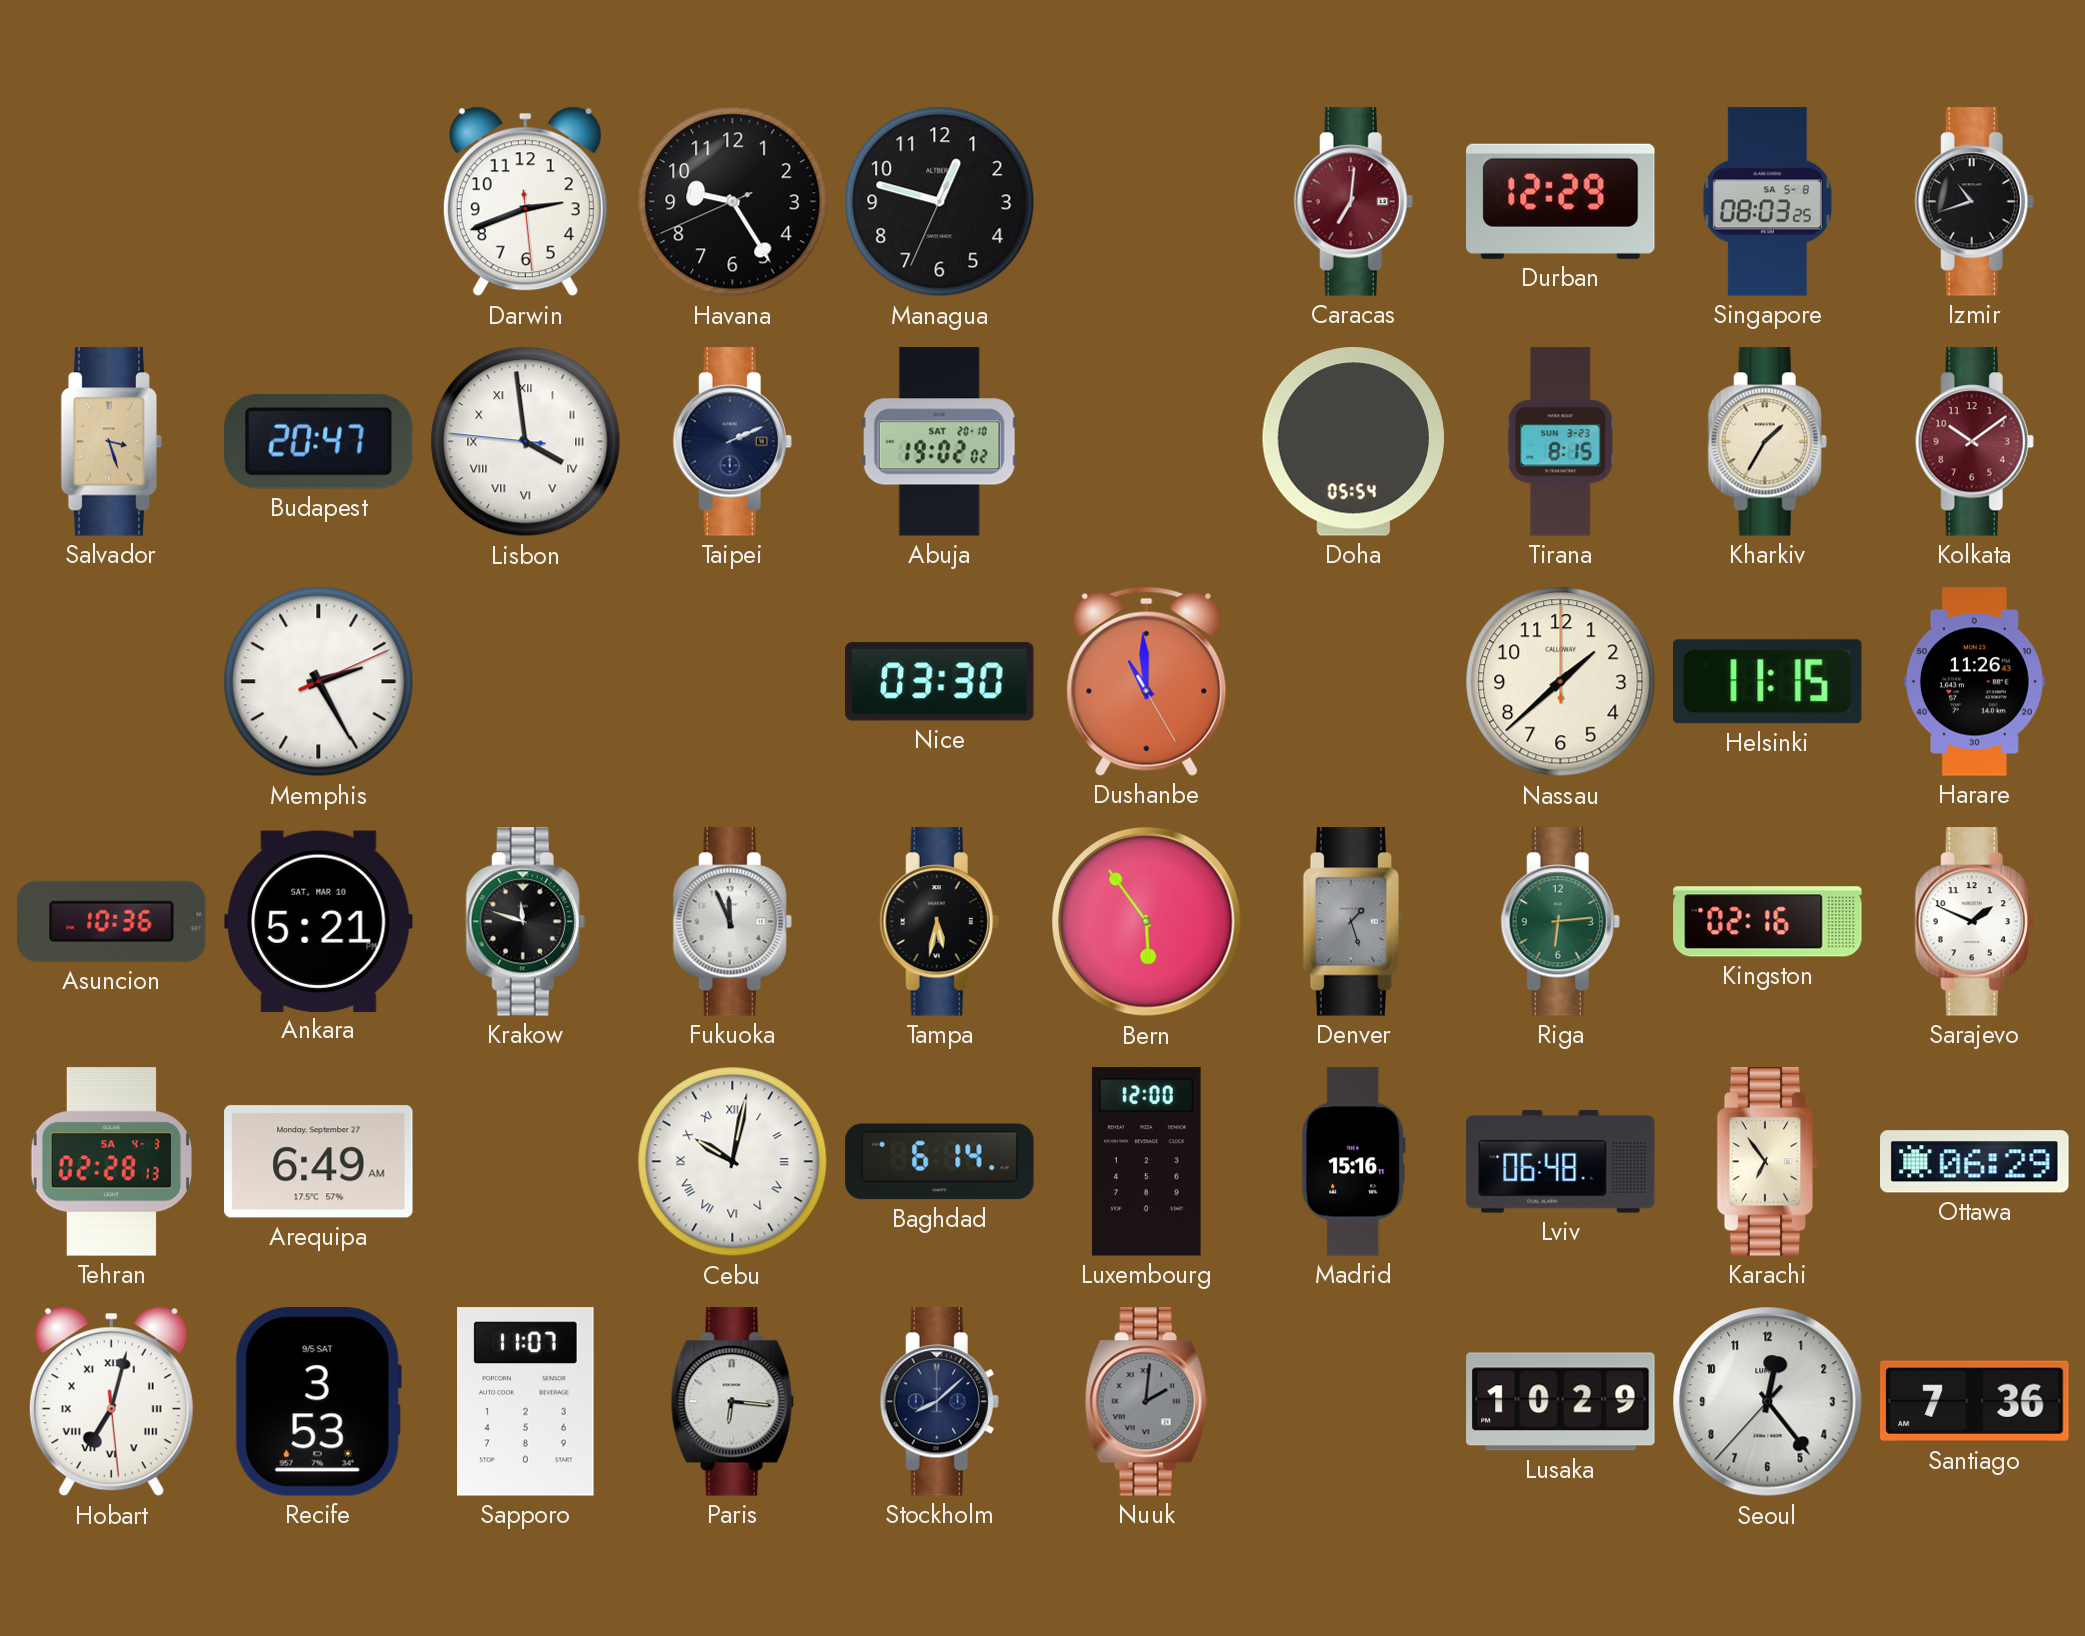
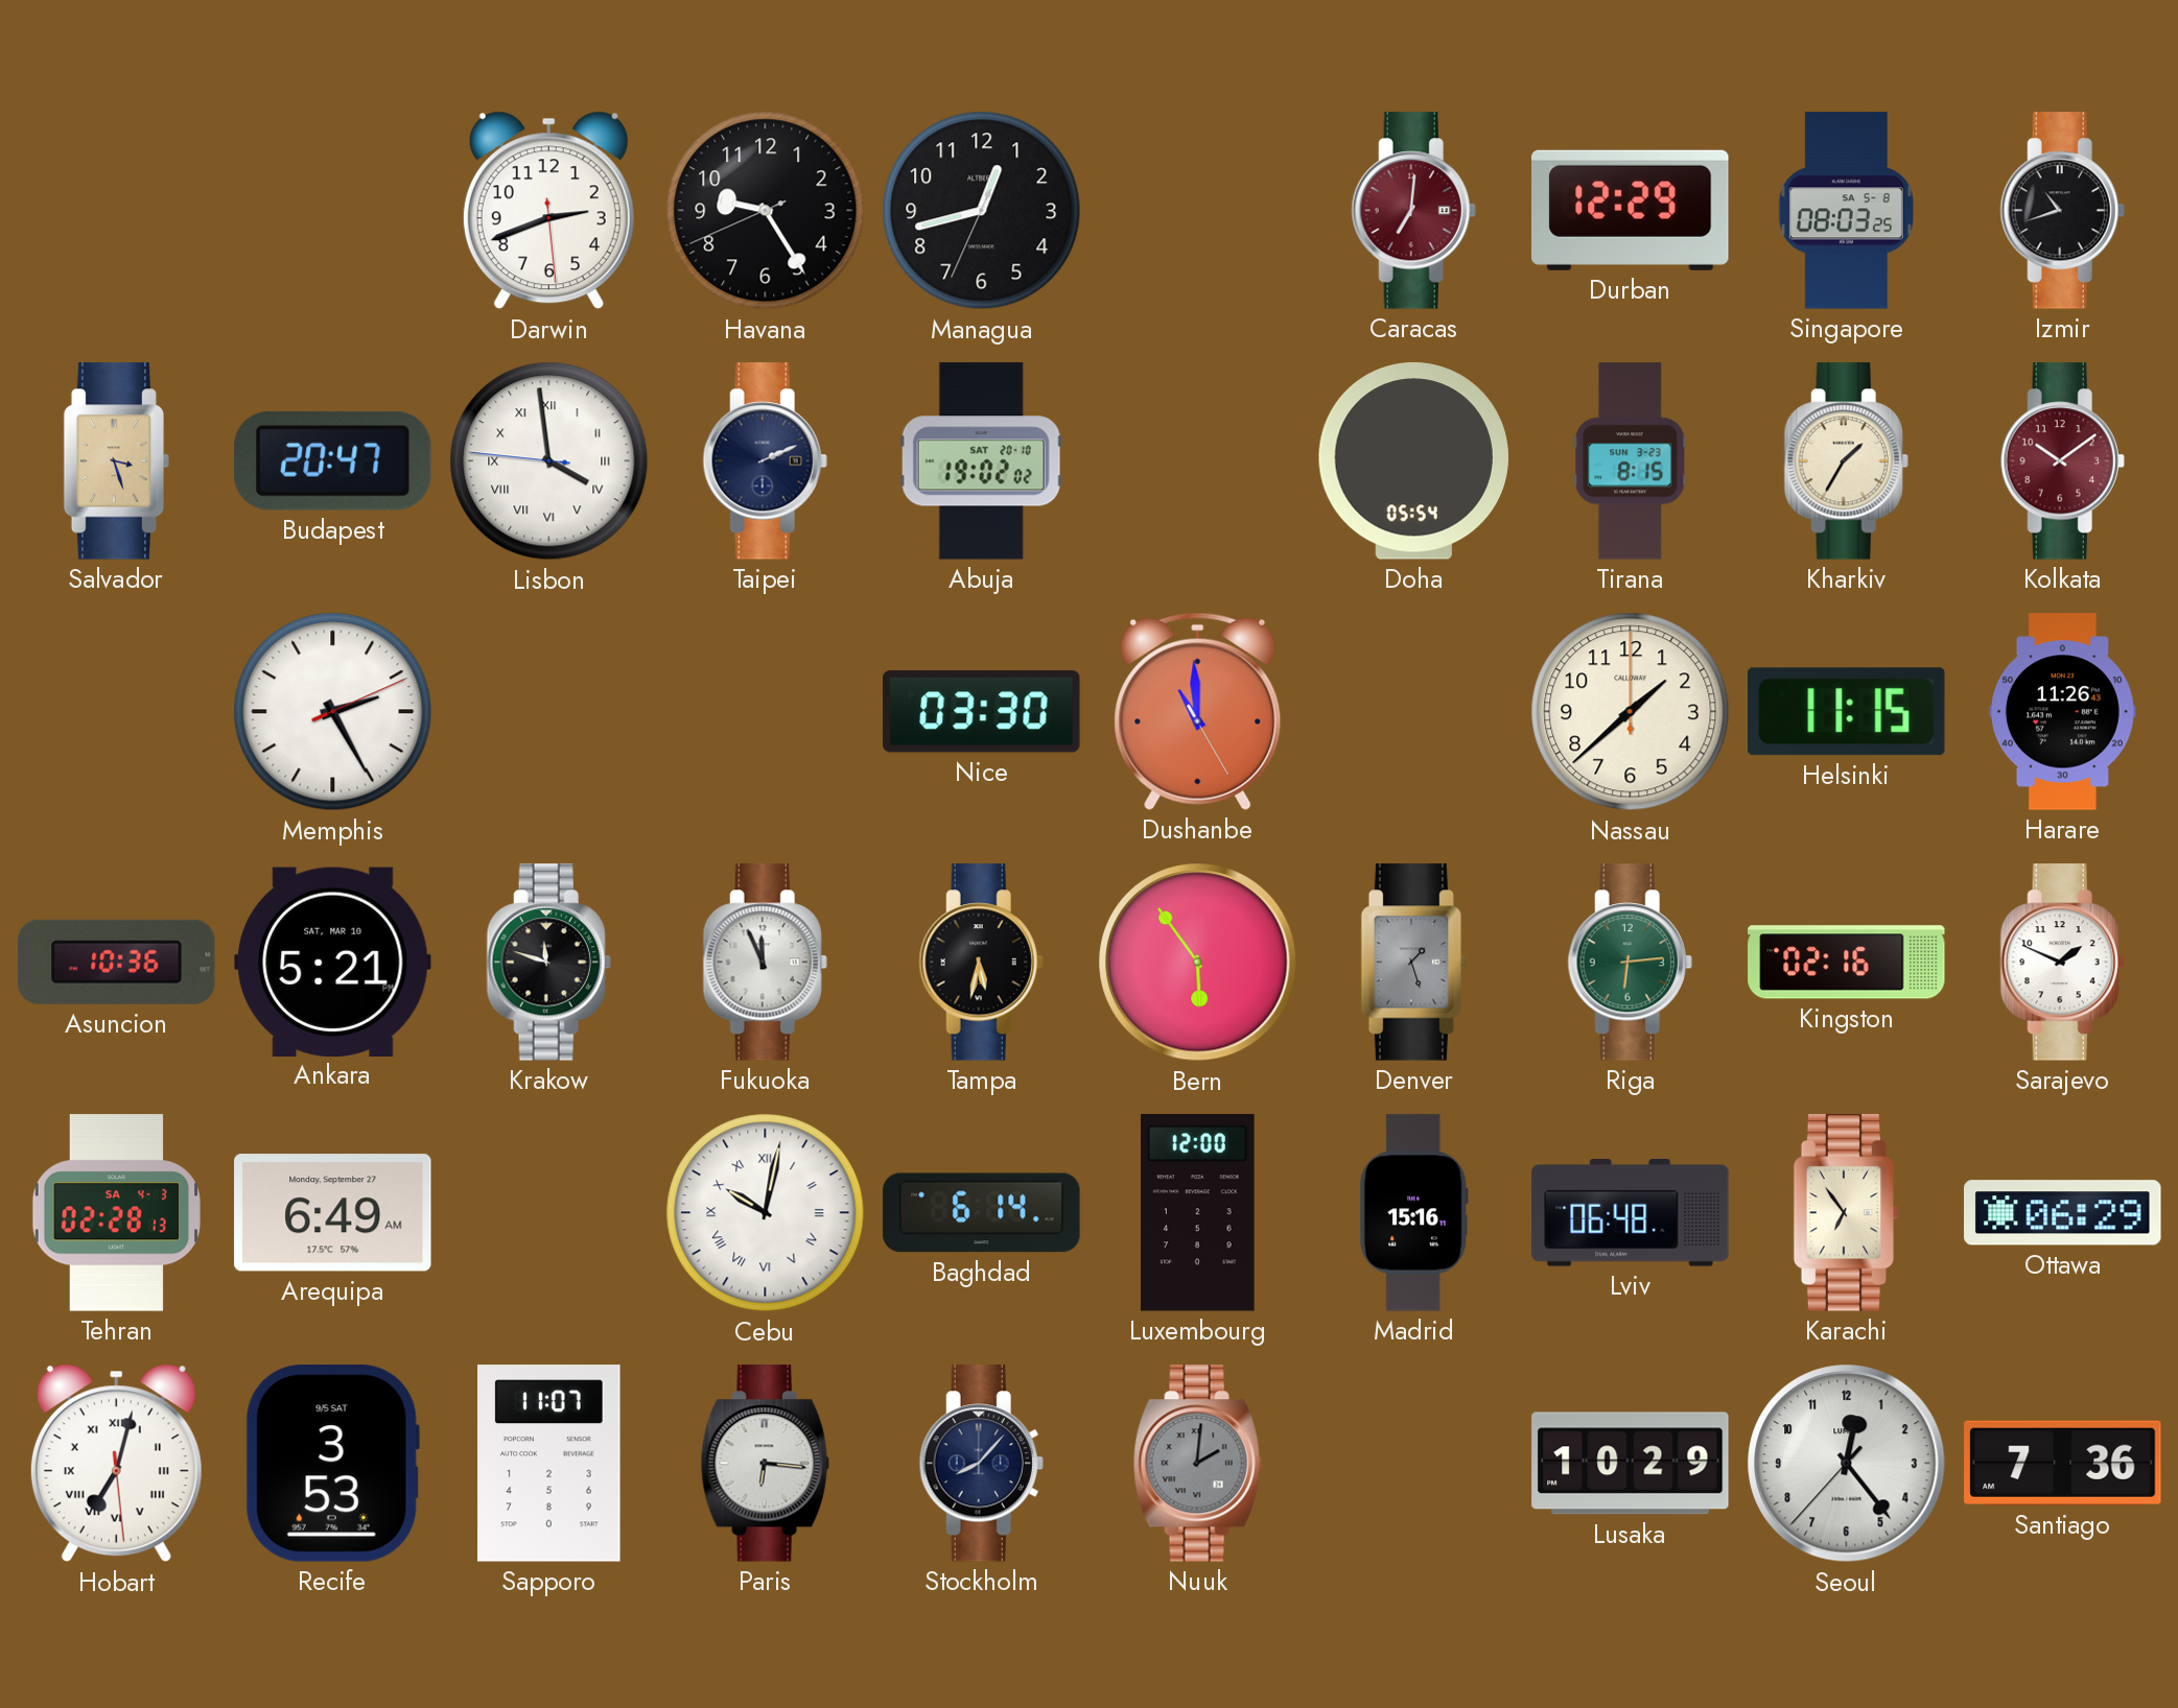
Managua: 12:47 -> 12:42
Stockholm: 8:08 -> 8:07
